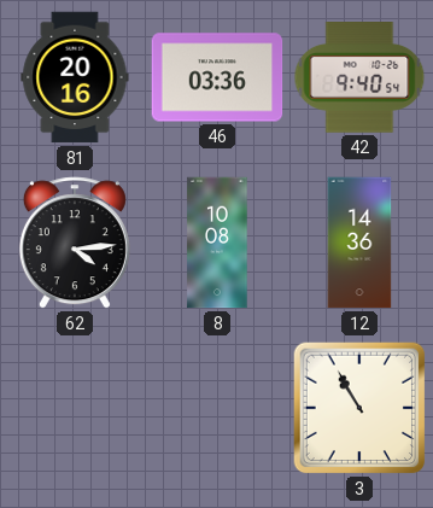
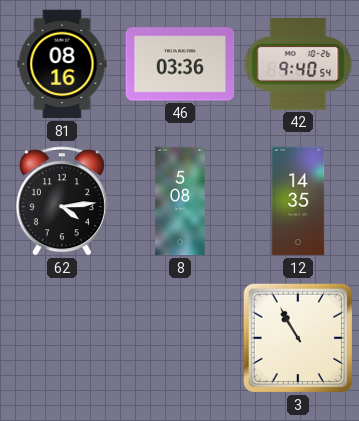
81: 20:16 -> 08:16
8: 10:08 -> 5:08
12: 14:36 -> 14:35
